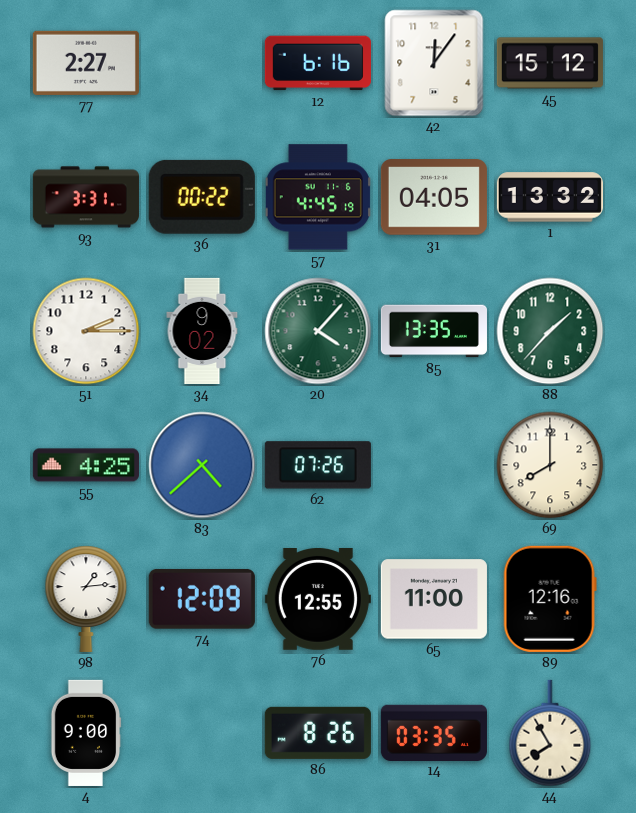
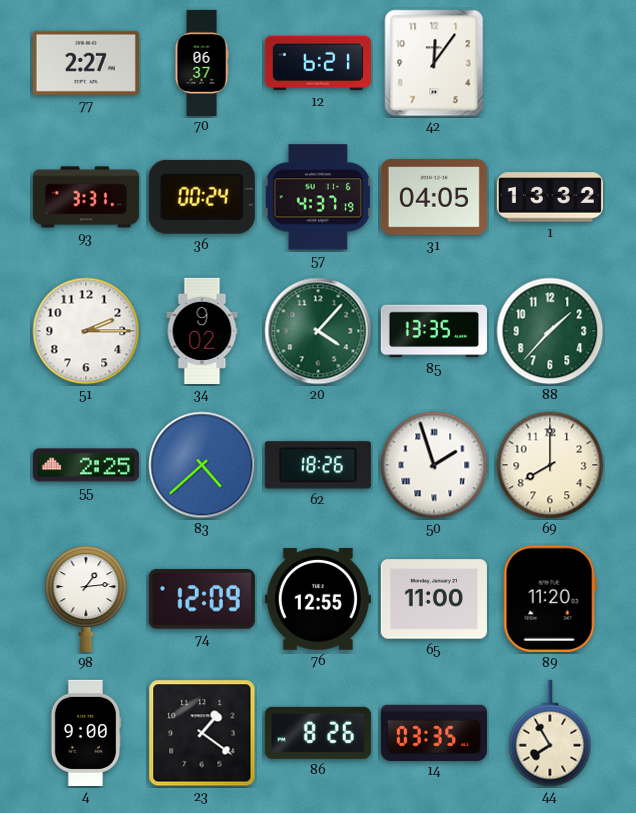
70: none -> 06:37
12: 6:16 -> 6:21
45: 15:12 -> none
36: 00:22 -> 00:24
57: 4:45 -> 4:37
55: 4:25 -> 2:25
62: 07:26 -> 18:26
50: none -> 1:57
89: 12:16 -> 11:20
23: none -> 1:21
